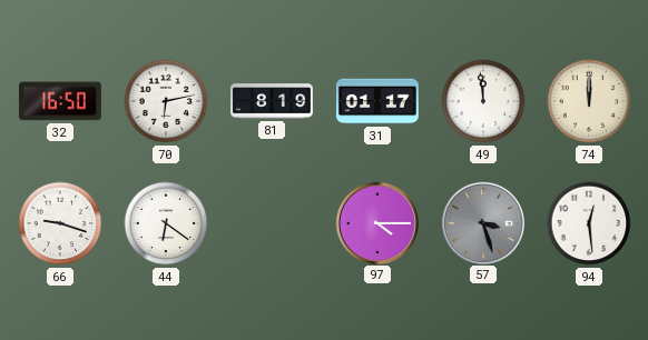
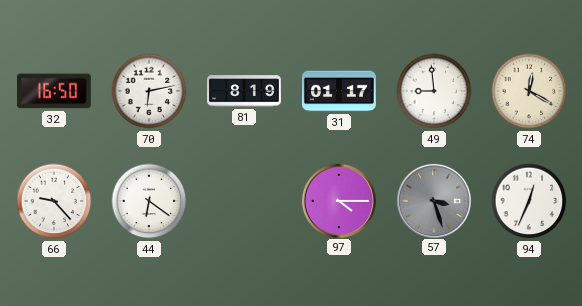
49: 11:59 -> 8:59
74: 12:00 -> 12:20
66: 9:18 -> 9:23
94: 12:29 -> 12:34
